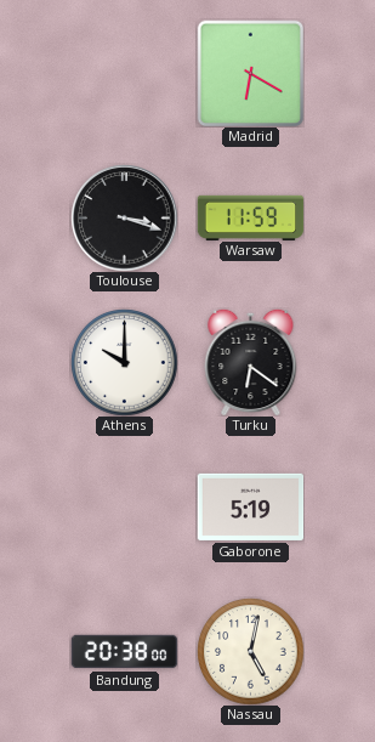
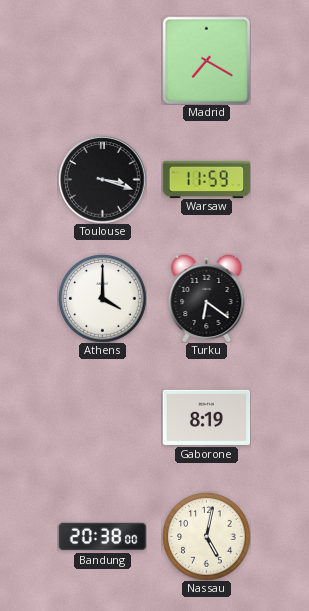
Madrid: 6:20 -> 7:20
Athens: 10:00 -> 4:00
Gaborone: 5:19 -> 8:19
